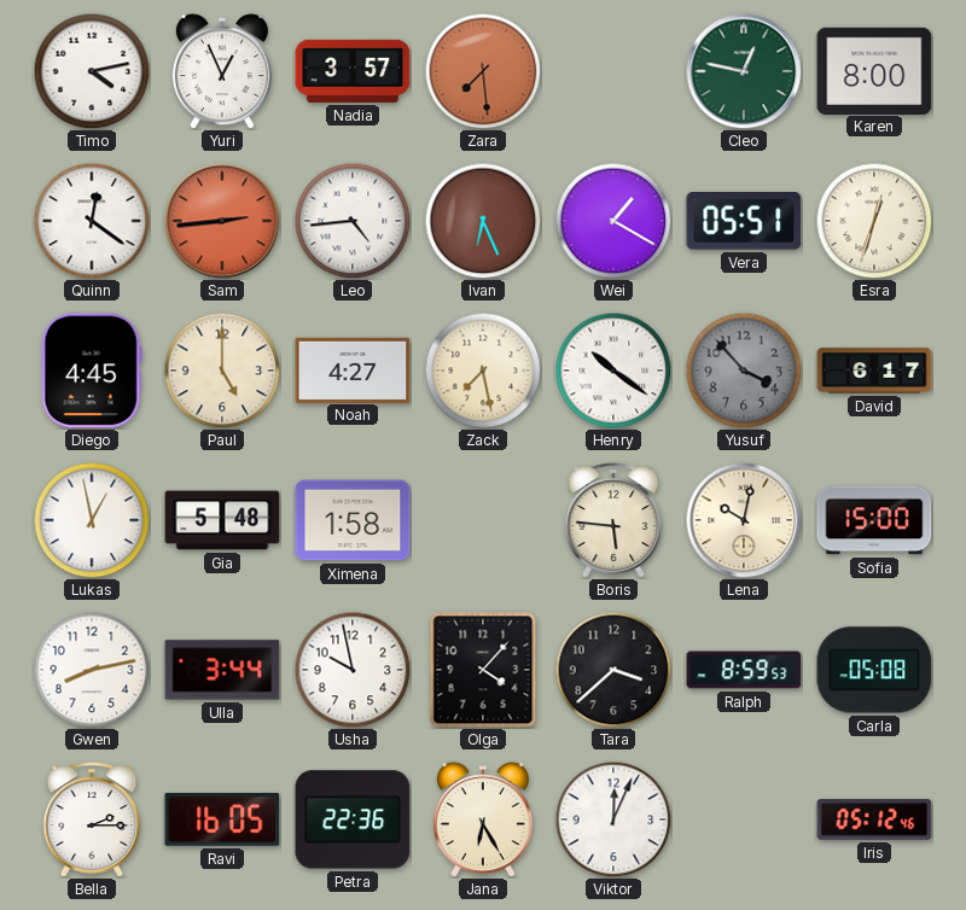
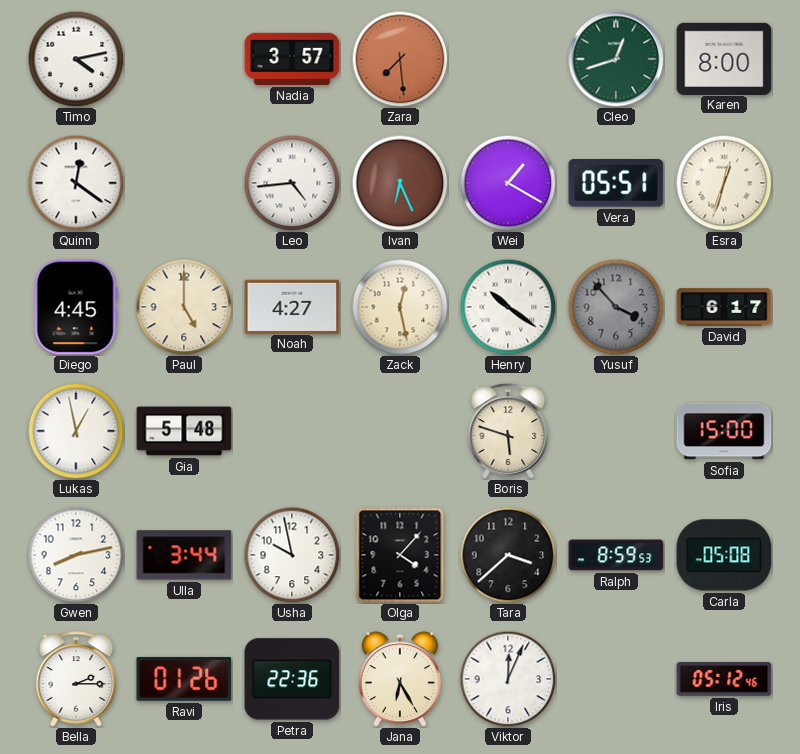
Yuri: 12:56 -> none
Cleo: 12:47 -> 12:42
Sam: 2:44 -> none
Zack: 7:28 -> 12:28
Ximena: 1:58 -> none
Boris: 5:46 -> 5:48
Lena: 10:02 -> none
Ravi: 16:05 -> 01:26
